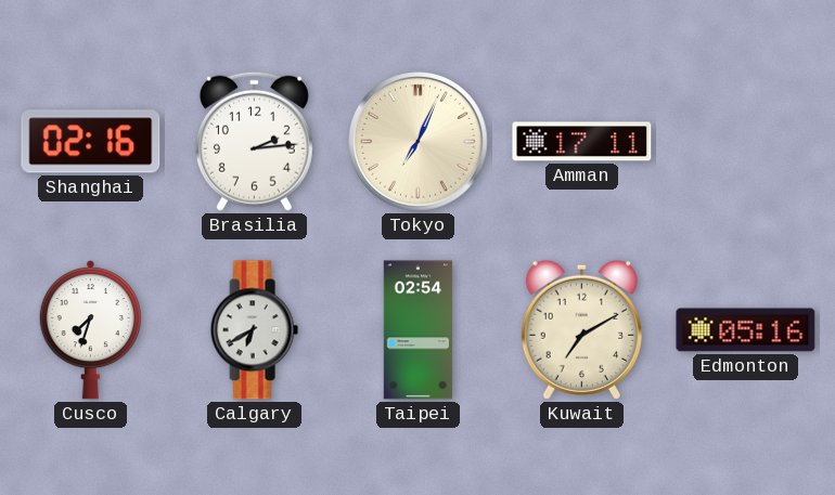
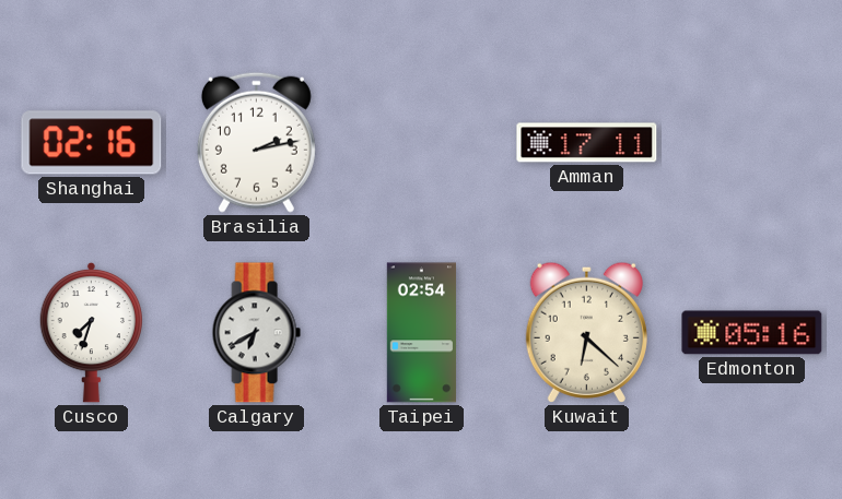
Brasilia: 2:14 -> 2:13
Tokyo: 7:04 -> none
Kuwait: 7:10 -> 6:22
